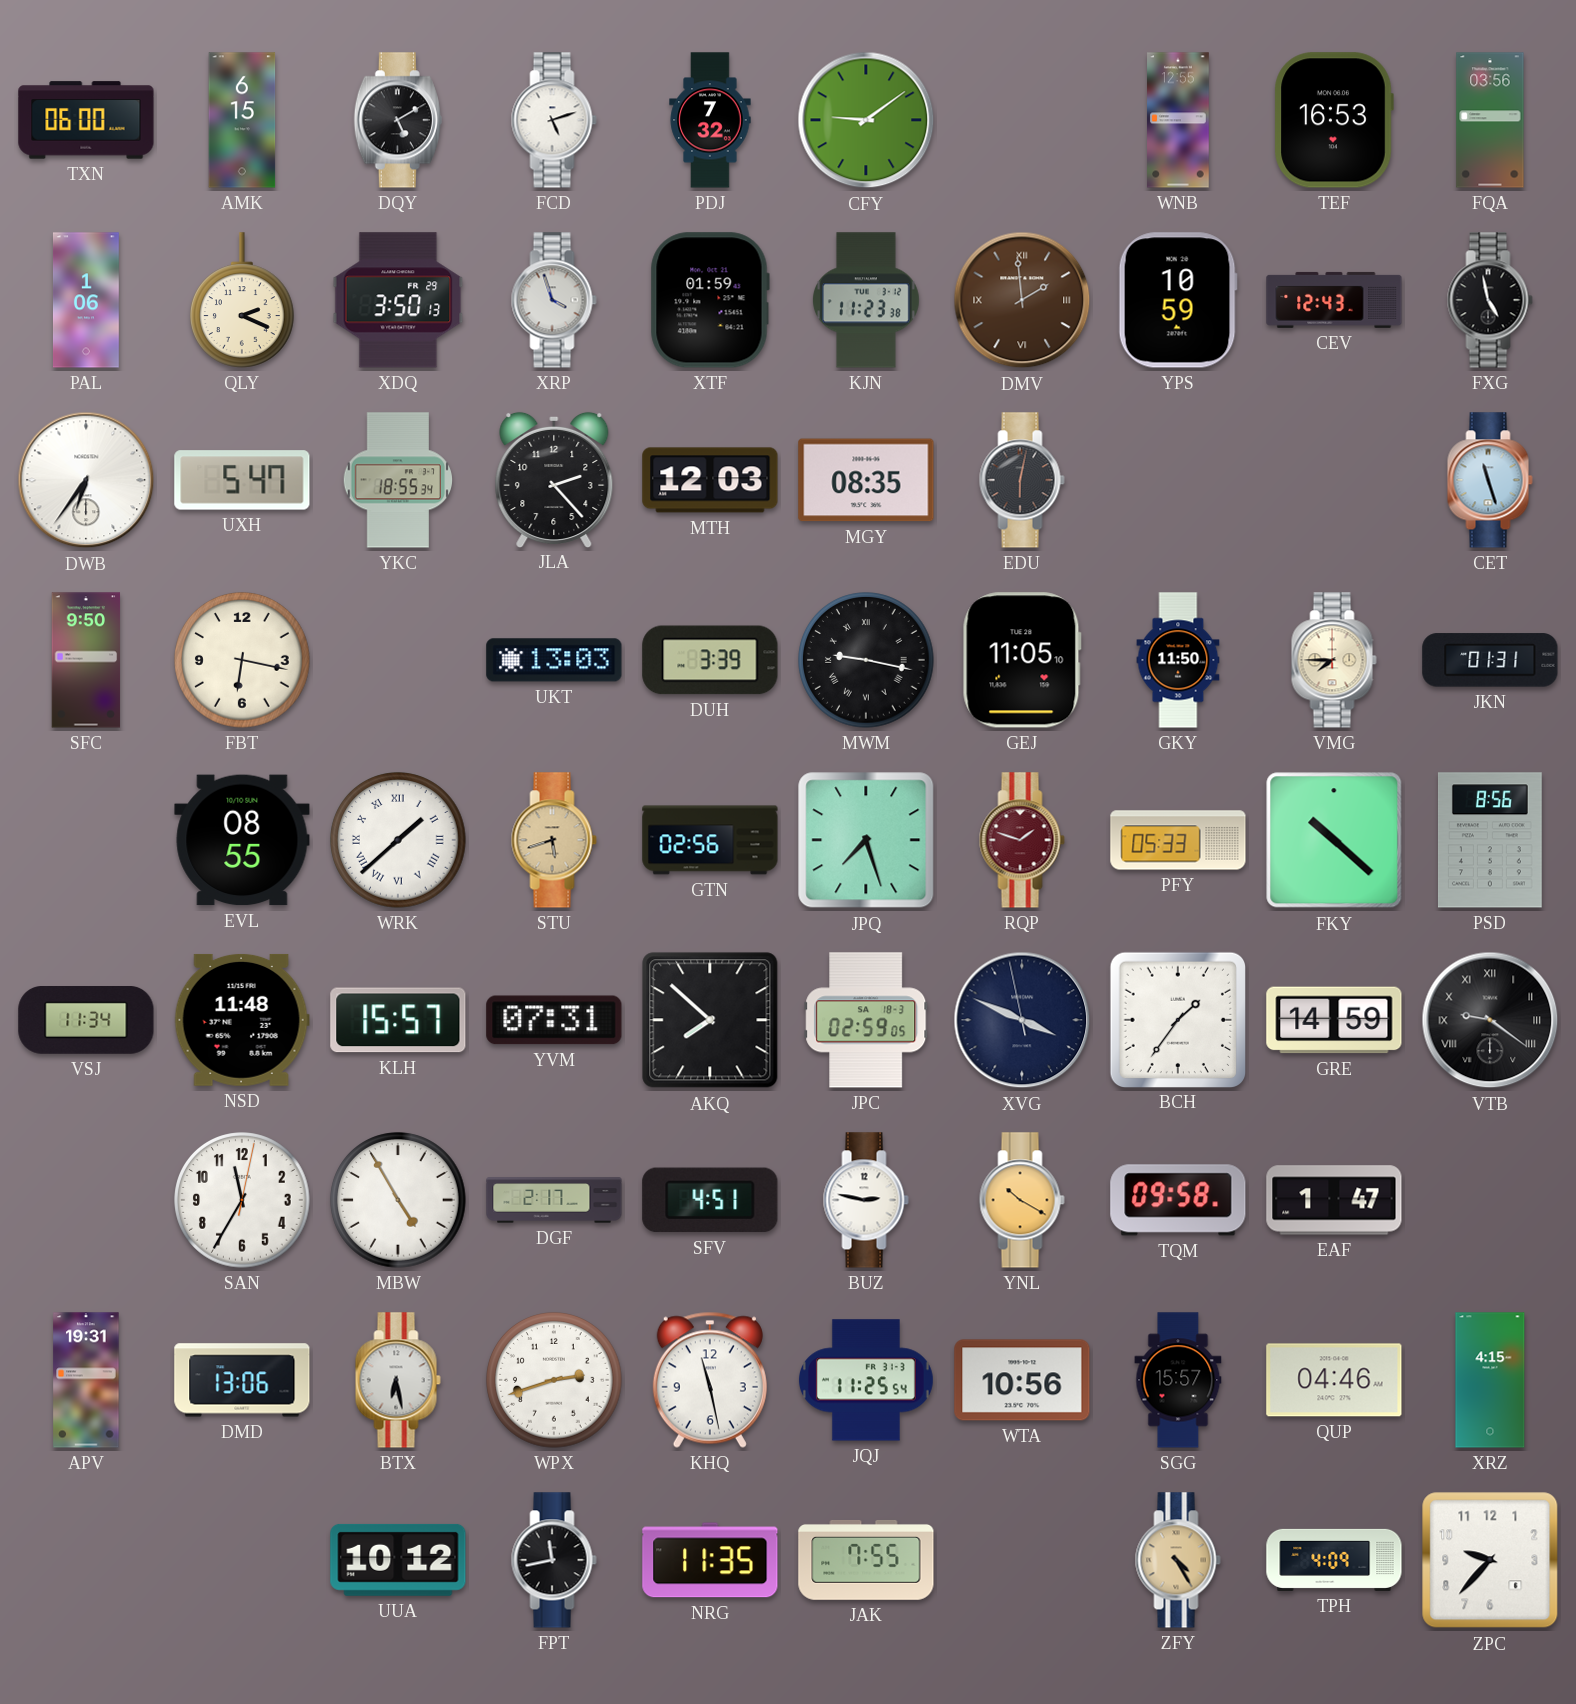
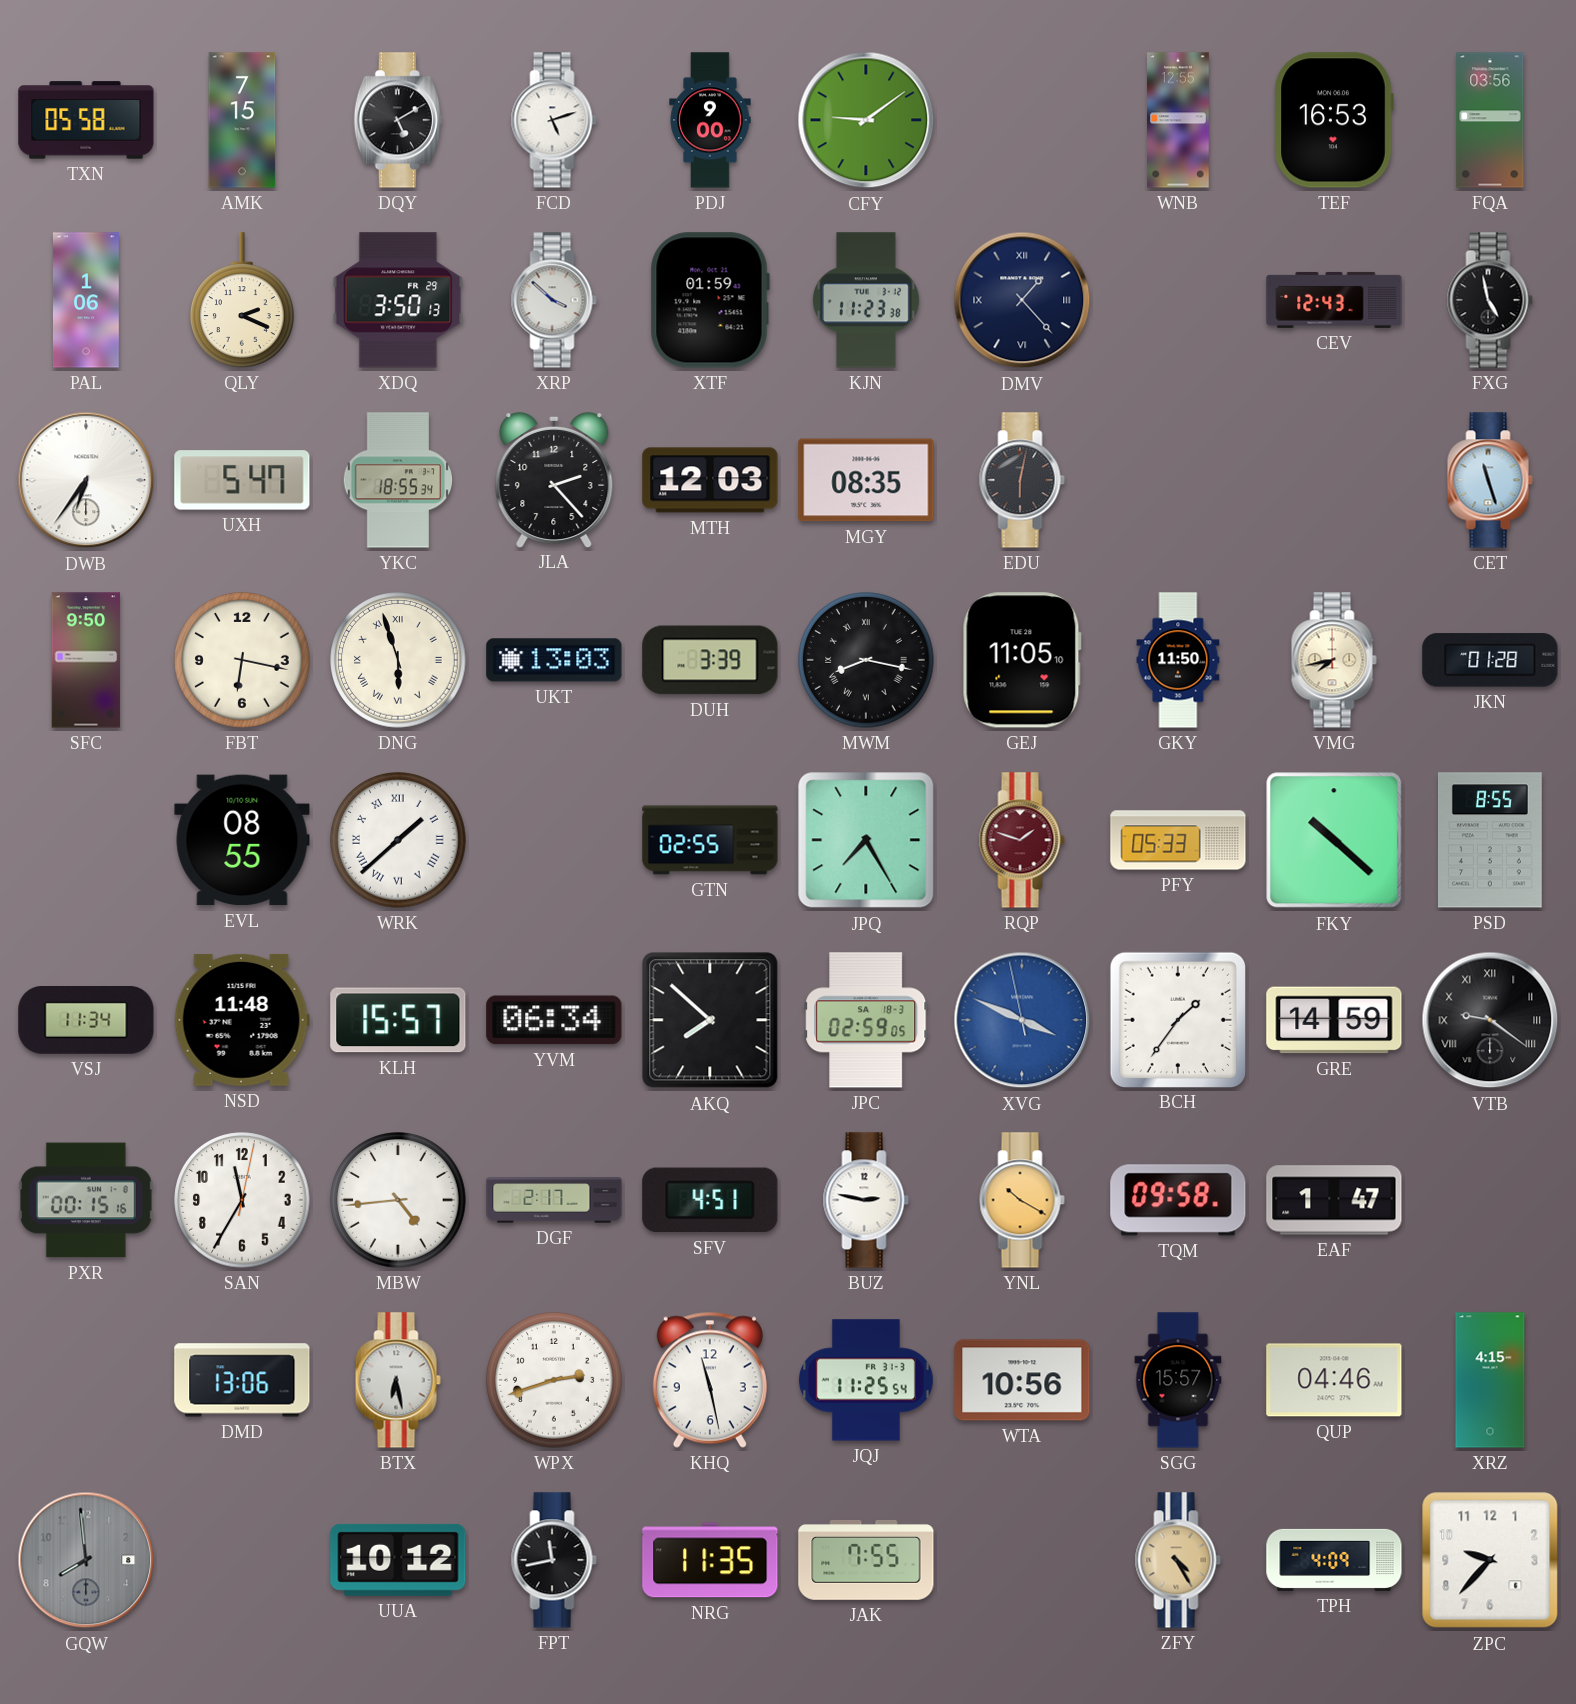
TXN: 06:00 -> 05:58
AMK: 6:15 -> 7:15
PDJ: 7:32 -> 9:00
XRP: 3:57 -> 3:52
DMV: 1:59 -> 1:23
DMV dial: brown -> navy
YPS: 10:59 -> none
DNG: none -> 5:57
MWM: 9:17 -> 8:17
VMG: 7:45 -> 7:43
JKN: 01:31 -> 01:28
STU: 5:42 -> none
GTN: 02:56 -> 02:55
JPQ: 7:27 -> 7:25
PSD: 8:56 -> 8:55
YVM: 07:31 -> 06:34
XVG dial: navy -> blue
PXR: none -> 00:15
MBW: 4:55 -> 4:44
APV: 19:31 -> none
GQW: none -> 7:59
